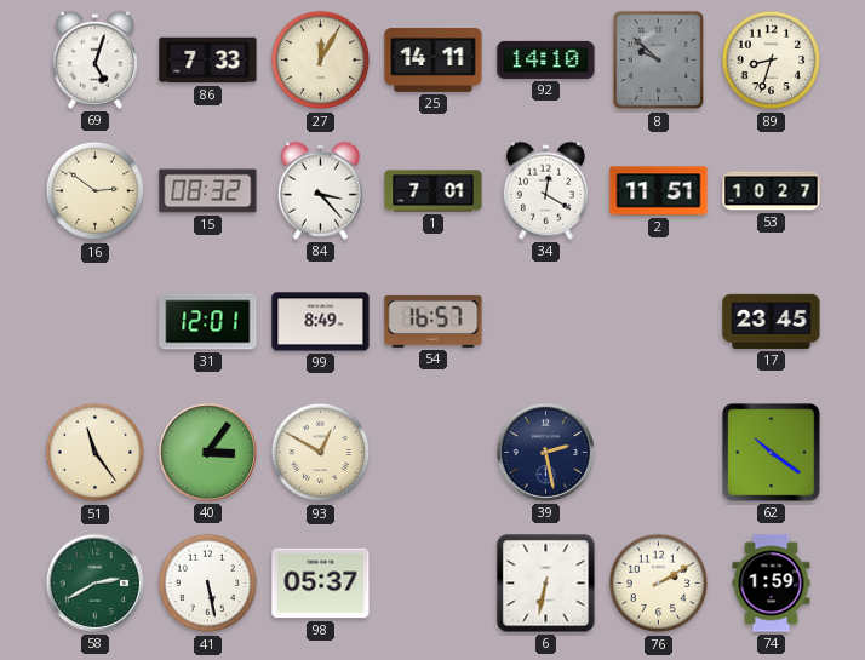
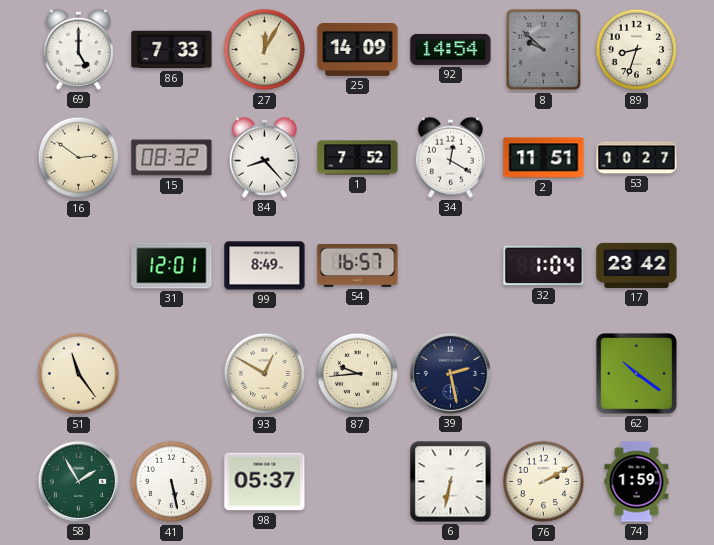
69: 5:03 -> 5:00
25: 14:11 -> 14:09
92: 14:10 -> 14:54
84: 3:23 -> 8:23
1: 7:01 -> 7:52
32: none -> 1:04
17: 23:45 -> 23:42
40: 3:06 -> none
87: none -> 9:44
58: 2:40 -> 1:55
